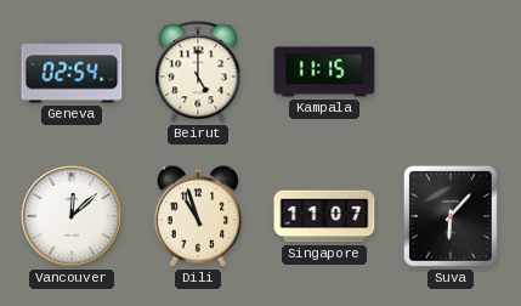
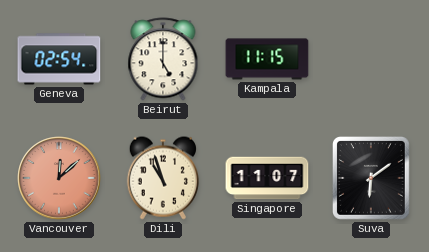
Vancouver dial: white -> salmon
Suva: 6:07 -> 6:09
